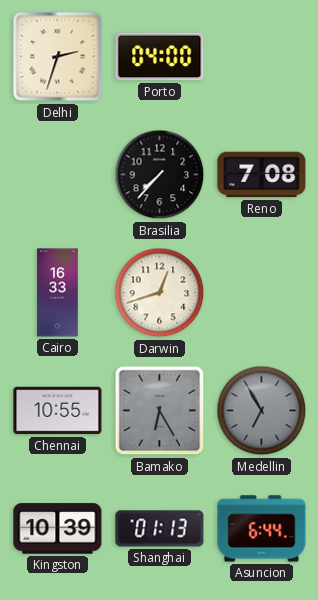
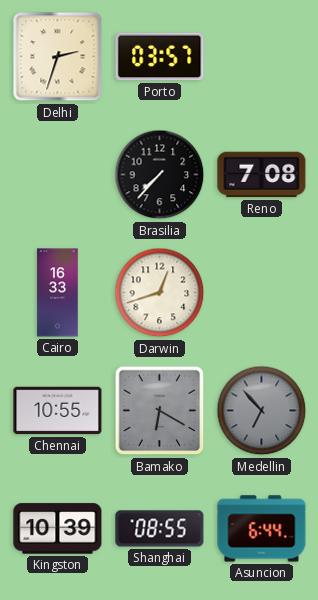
Porto: 04:00 -> 03:57
Bamako: 6:25 -> 6:20
Medellin: 6:55 -> 6:53
Shanghai: 01:13 -> 08:55
